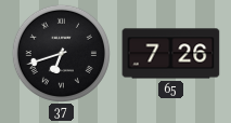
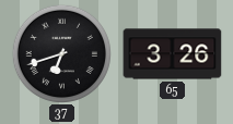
65: 7:26 -> 3:26
